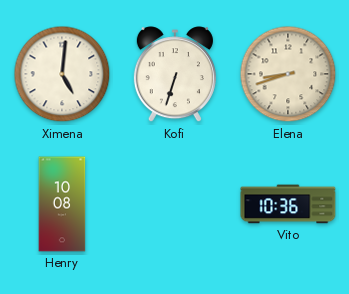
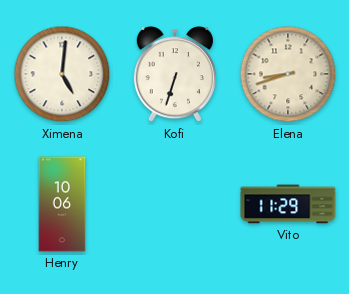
Henry: 10:08 -> 10:06
Vito: 10:36 -> 11:29
